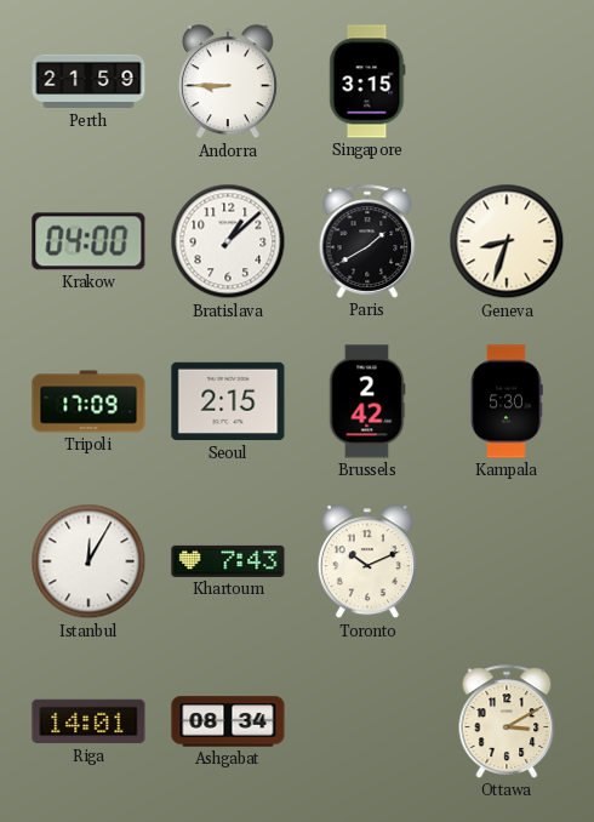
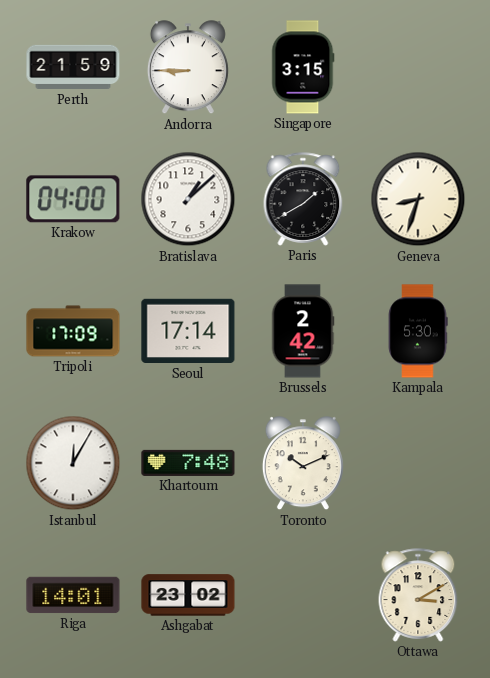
Seoul: 2:15 -> 17:14
Khartoum: 7:43 -> 7:48
Ashgabat: 08:34 -> 23:02
